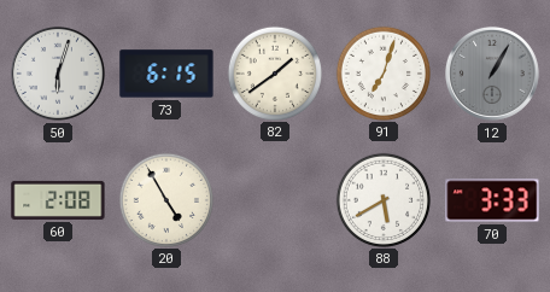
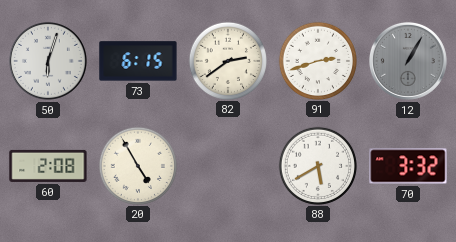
82: 1:39 -> 2:39
91: 7:03 -> 2:42
70: 3:33 -> 3:32
